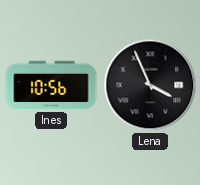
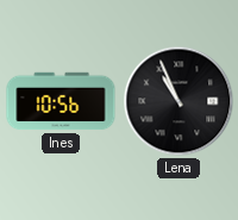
Lena: 3:56 -> 10:56
